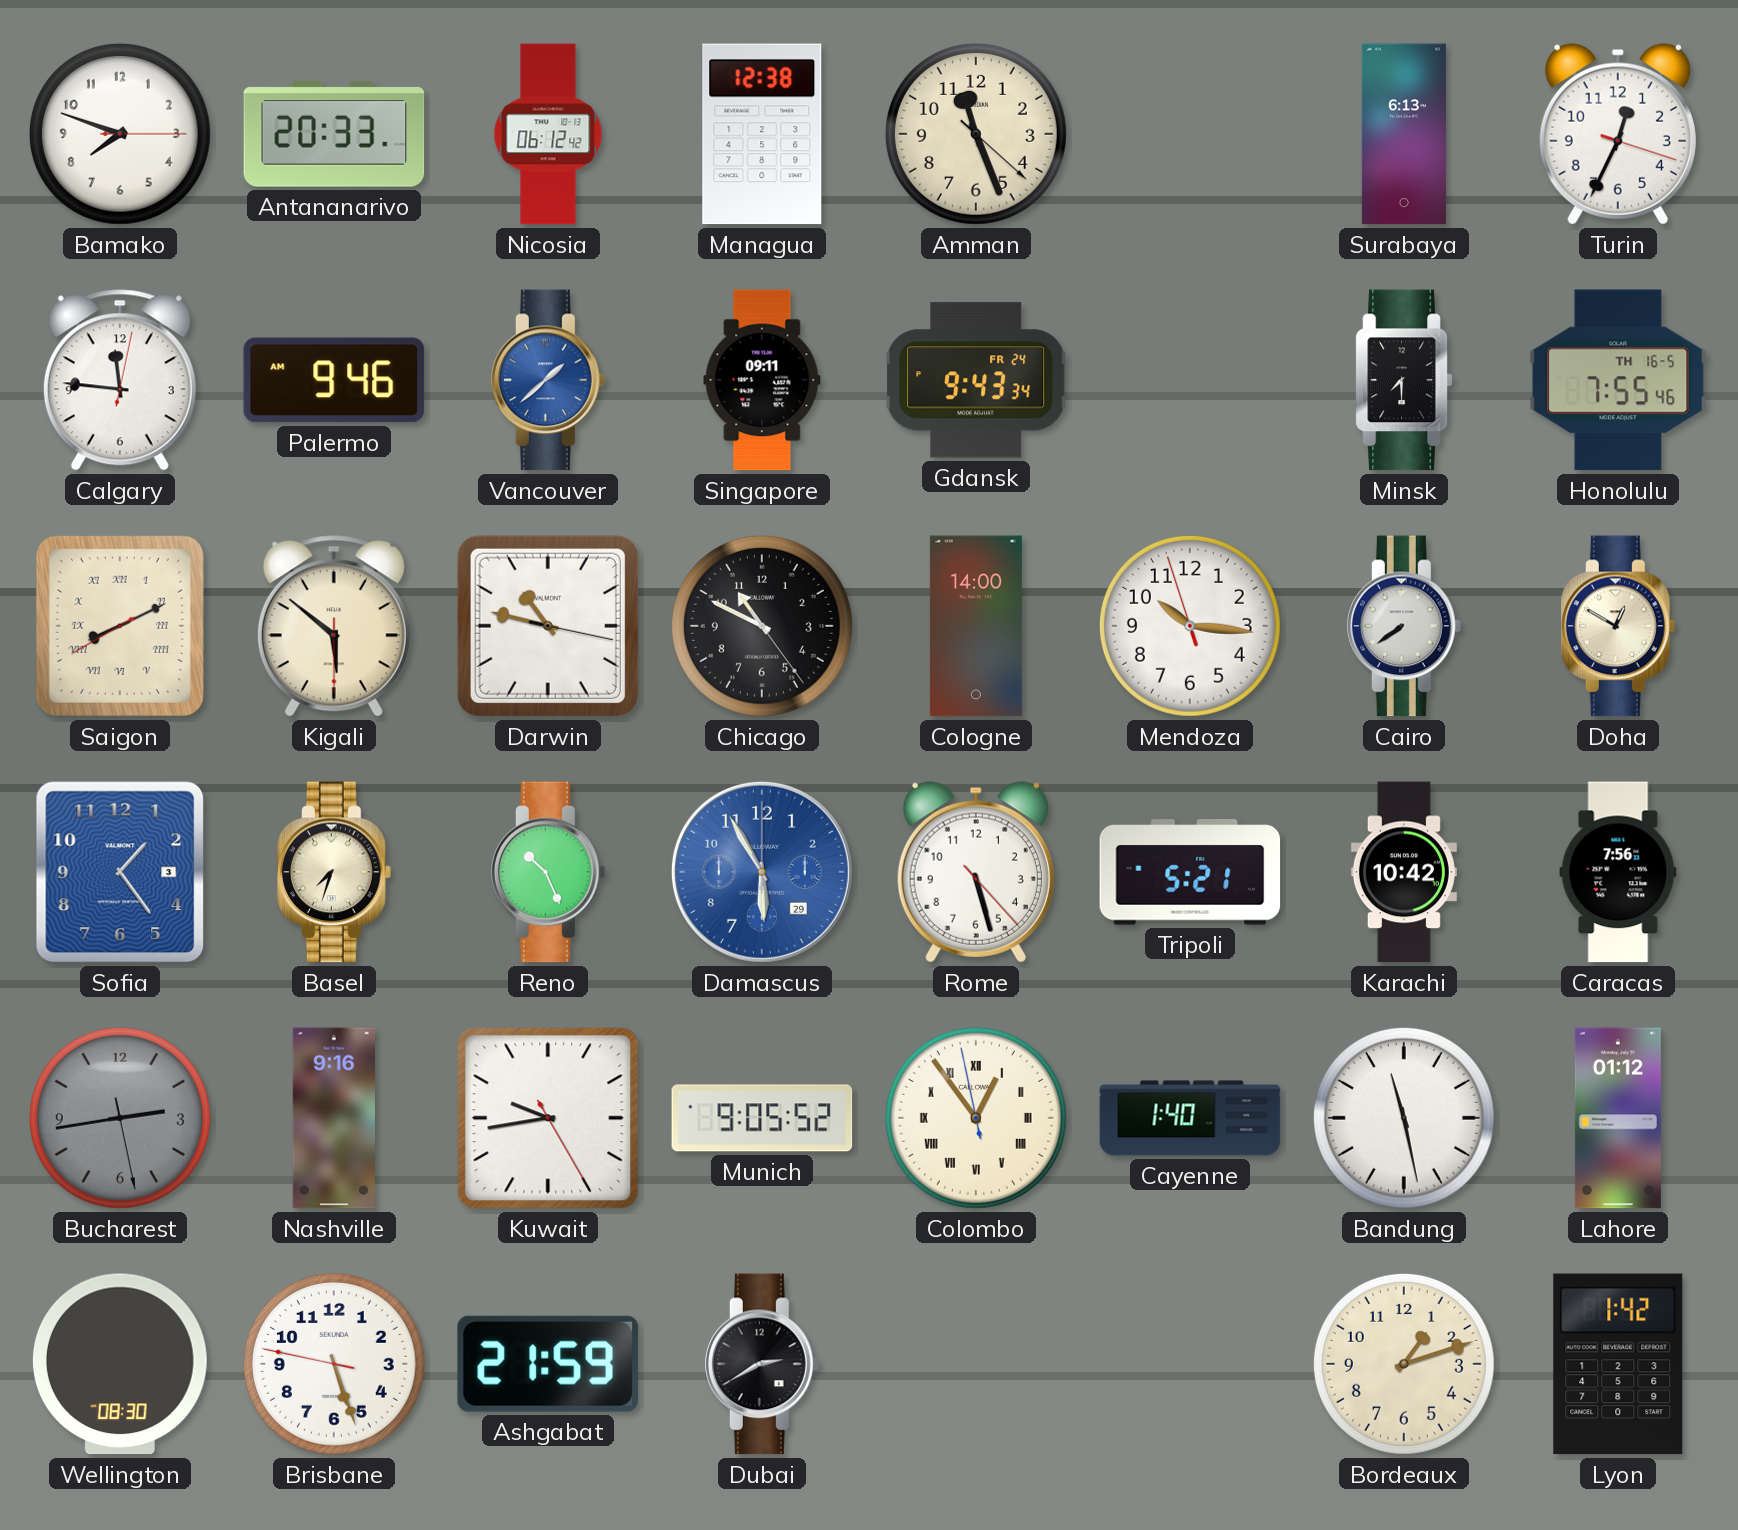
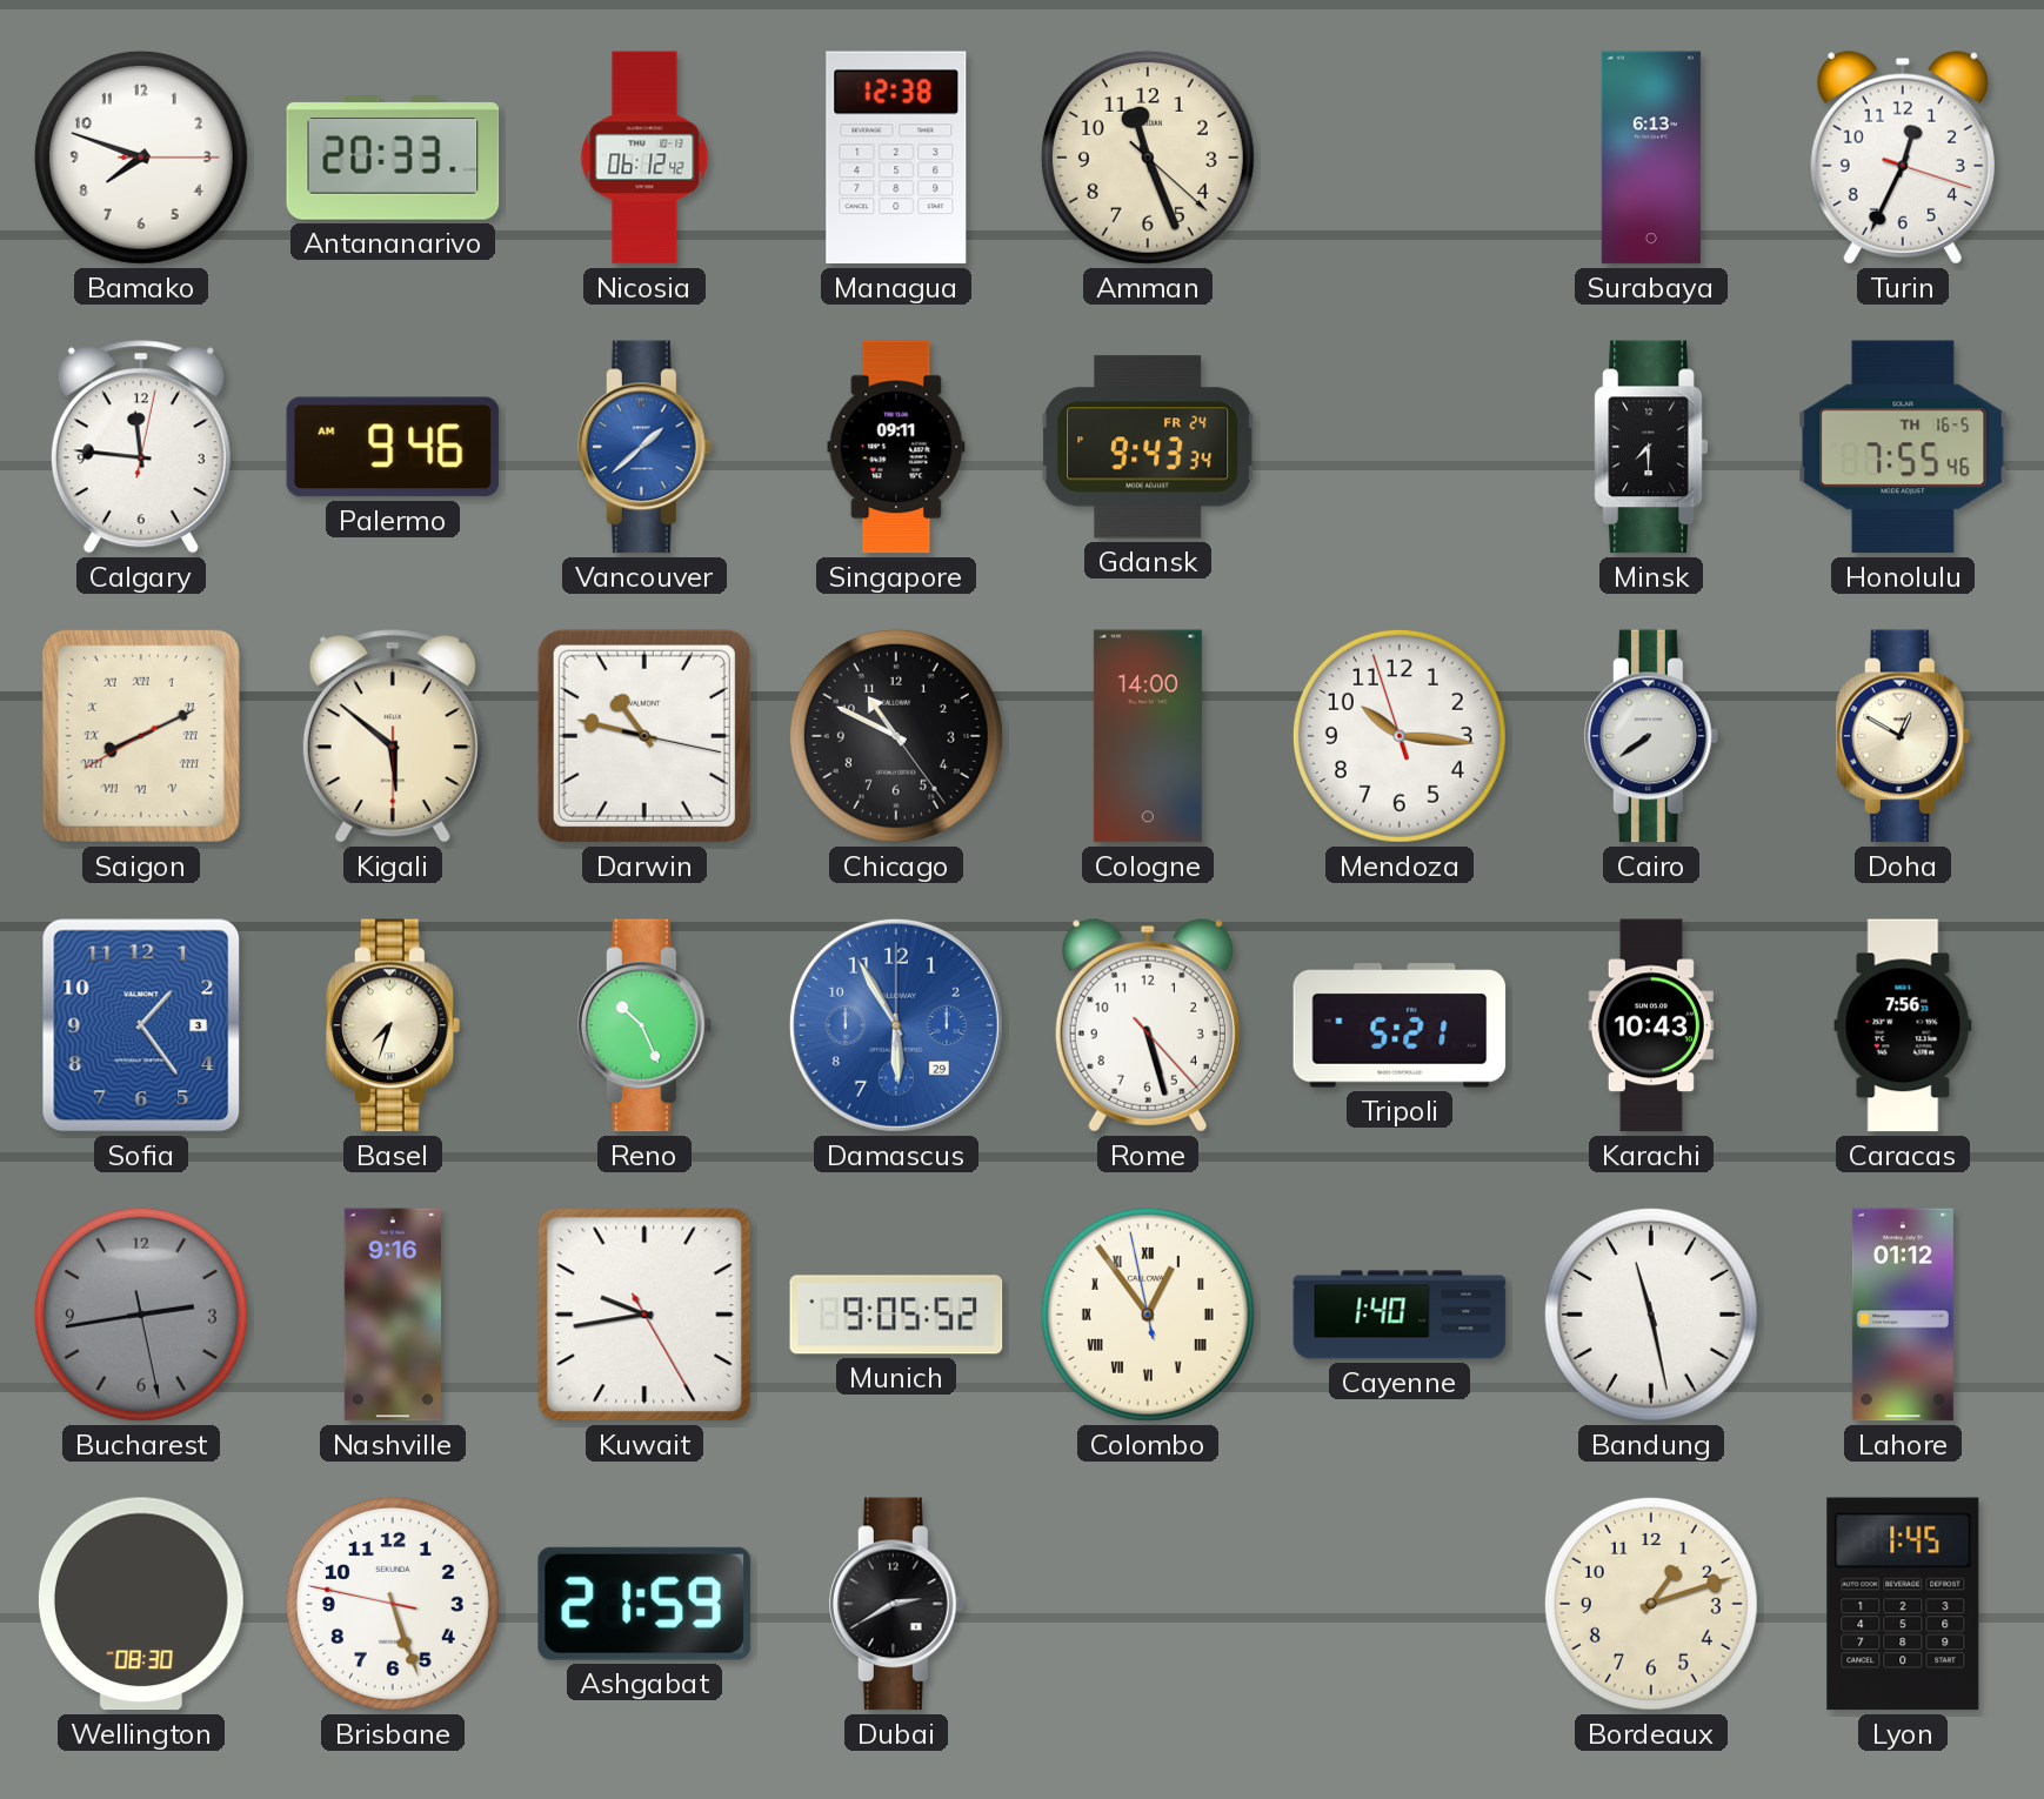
Karachi: 10:42 -> 10:43
Lyon: 1:42 -> 1:45
